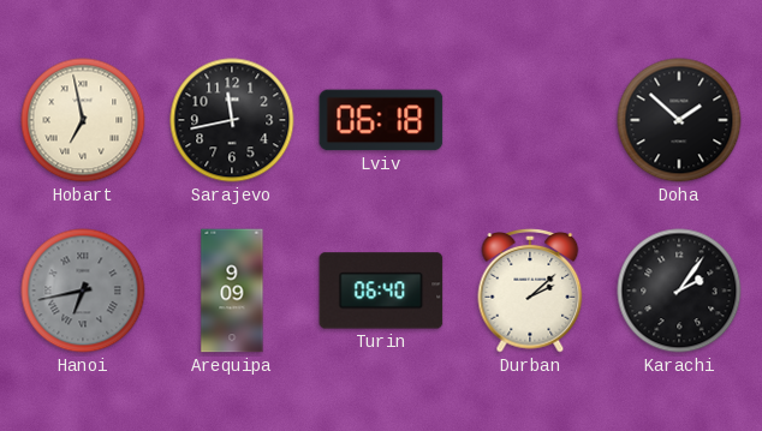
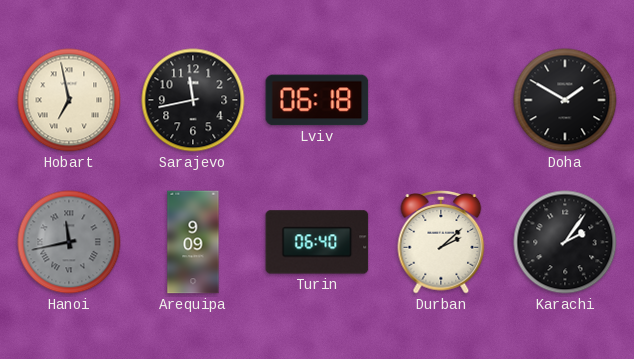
Doha: 1:52 -> 1:50
Hanoi: 6:43 -> 11:43
